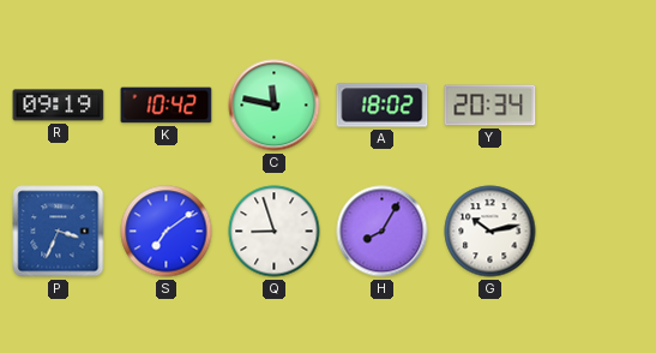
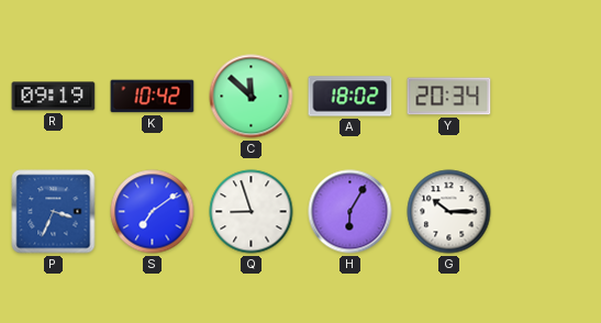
C: 11:47 -> 11:52
H: 8:05 -> 6:05
G: 10:13 -> 10:15
